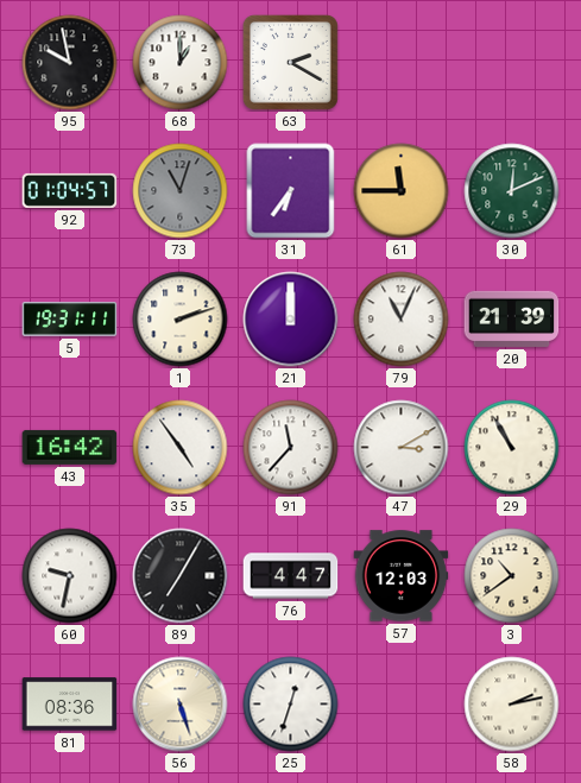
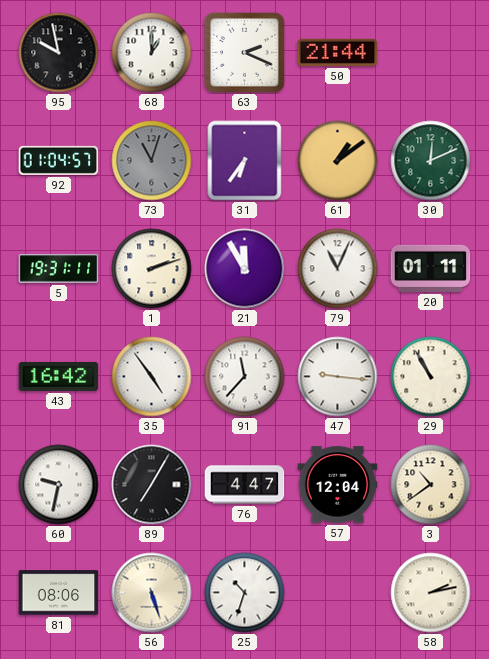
63: 2:20 -> 2:19
50: none -> 21:44
61: 11:45 -> 1:09
21: 12:00 -> 11:55
20: 21:39 -> 01:11
47: 3:10 -> 9:16
57: 12:03 -> 12:04
81: 08:36 -> 08:06
25: 12:33 -> 10:33
